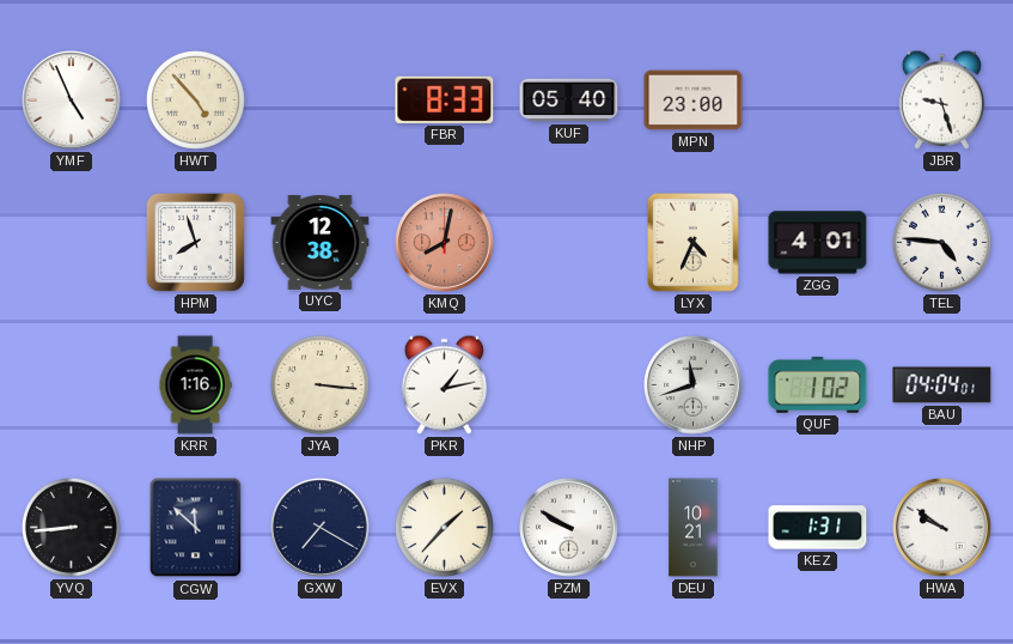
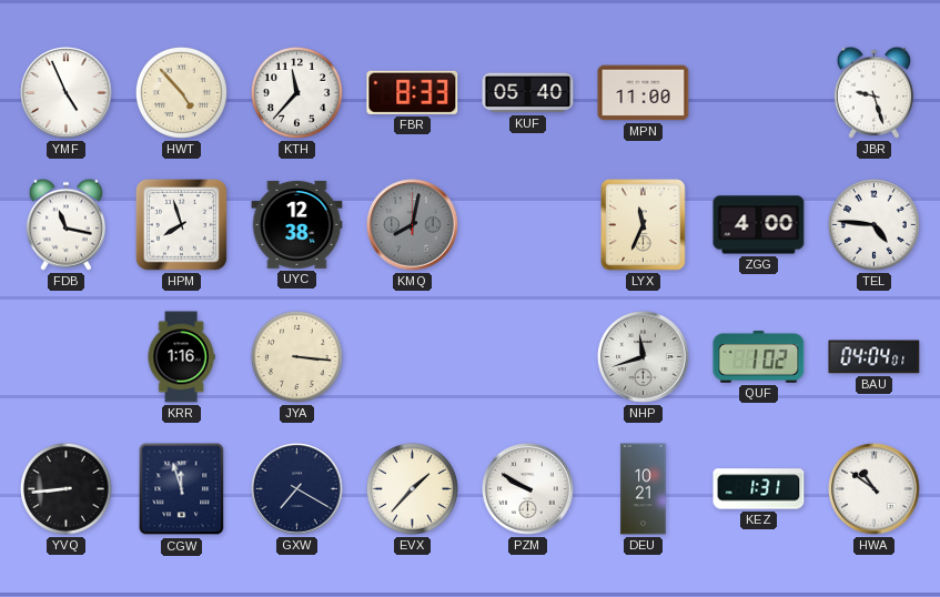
KTH: none -> 11:37
MPN: 23:00 -> 11:00
FDB: none -> 11:17
KMQ dial: salmon -> grey
LYX: 4:34 -> 11:34
ZGG: 4:01 -> 4:00
PKR: 1:13 -> none
CGW: 11:52 -> 11:57
HWA: 9:51 -> 10:51
